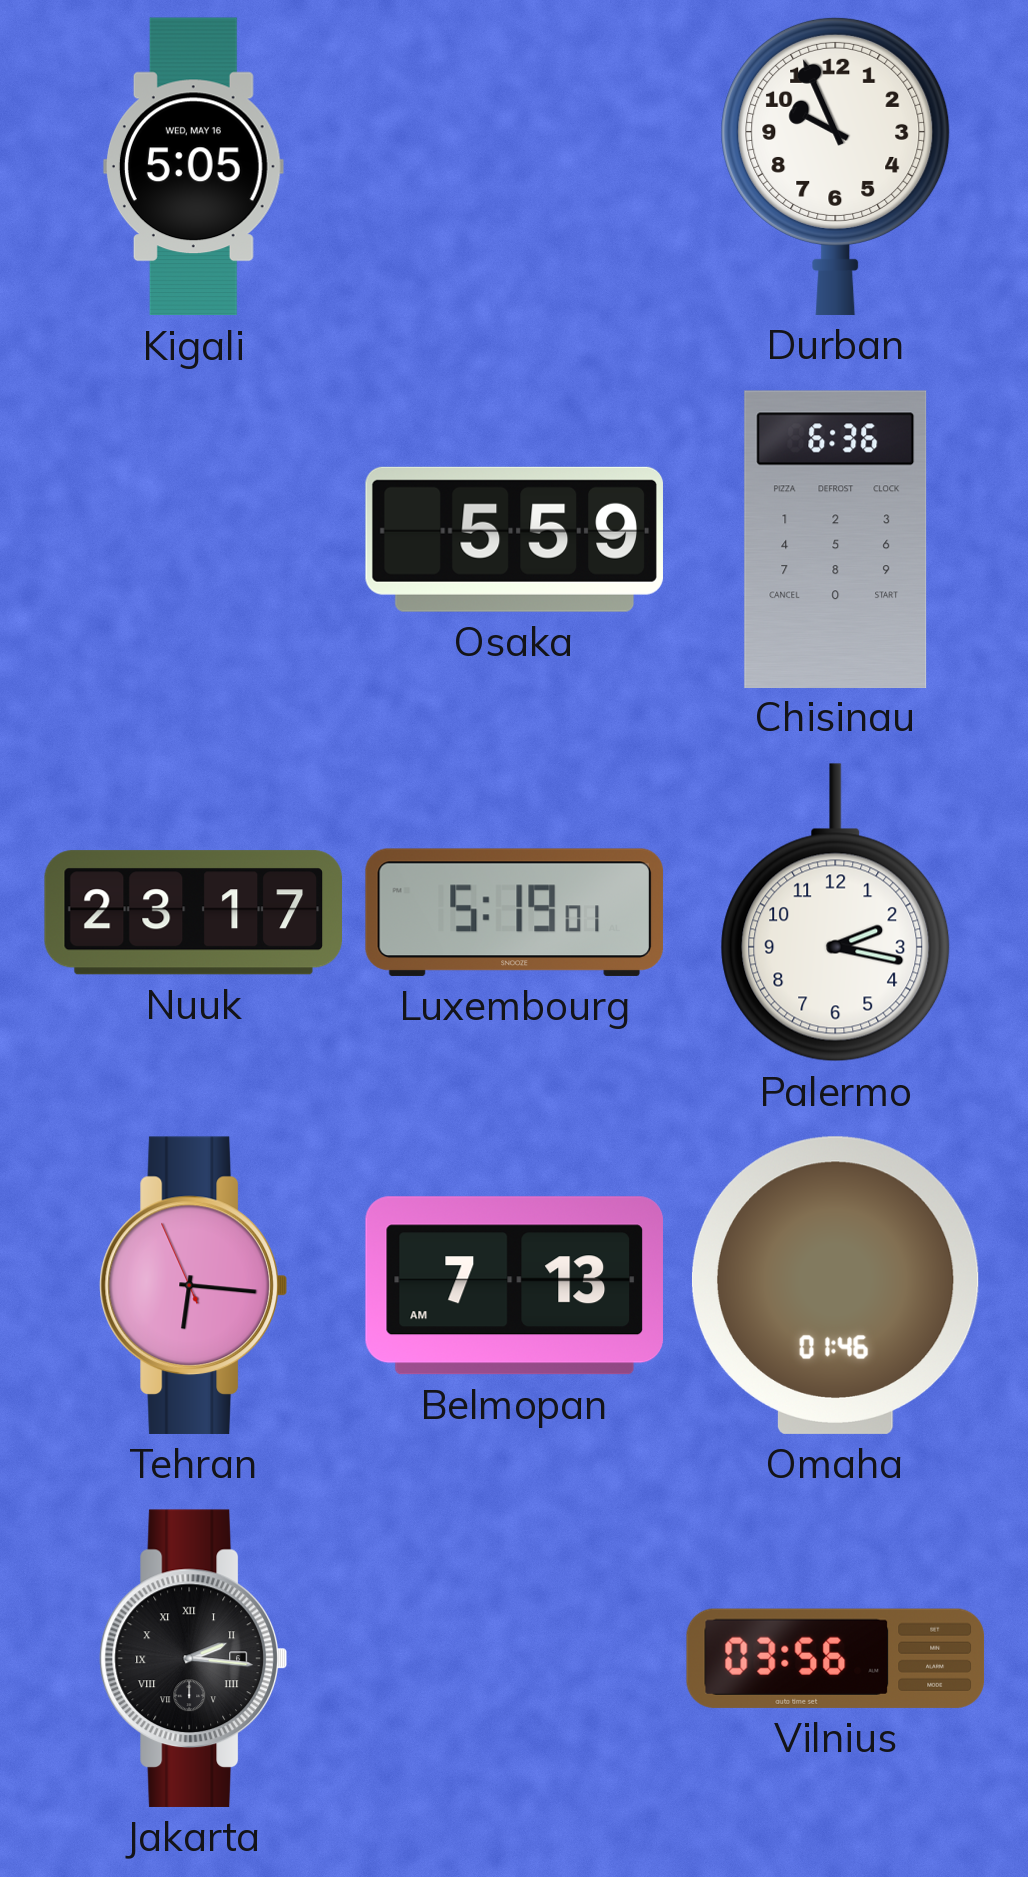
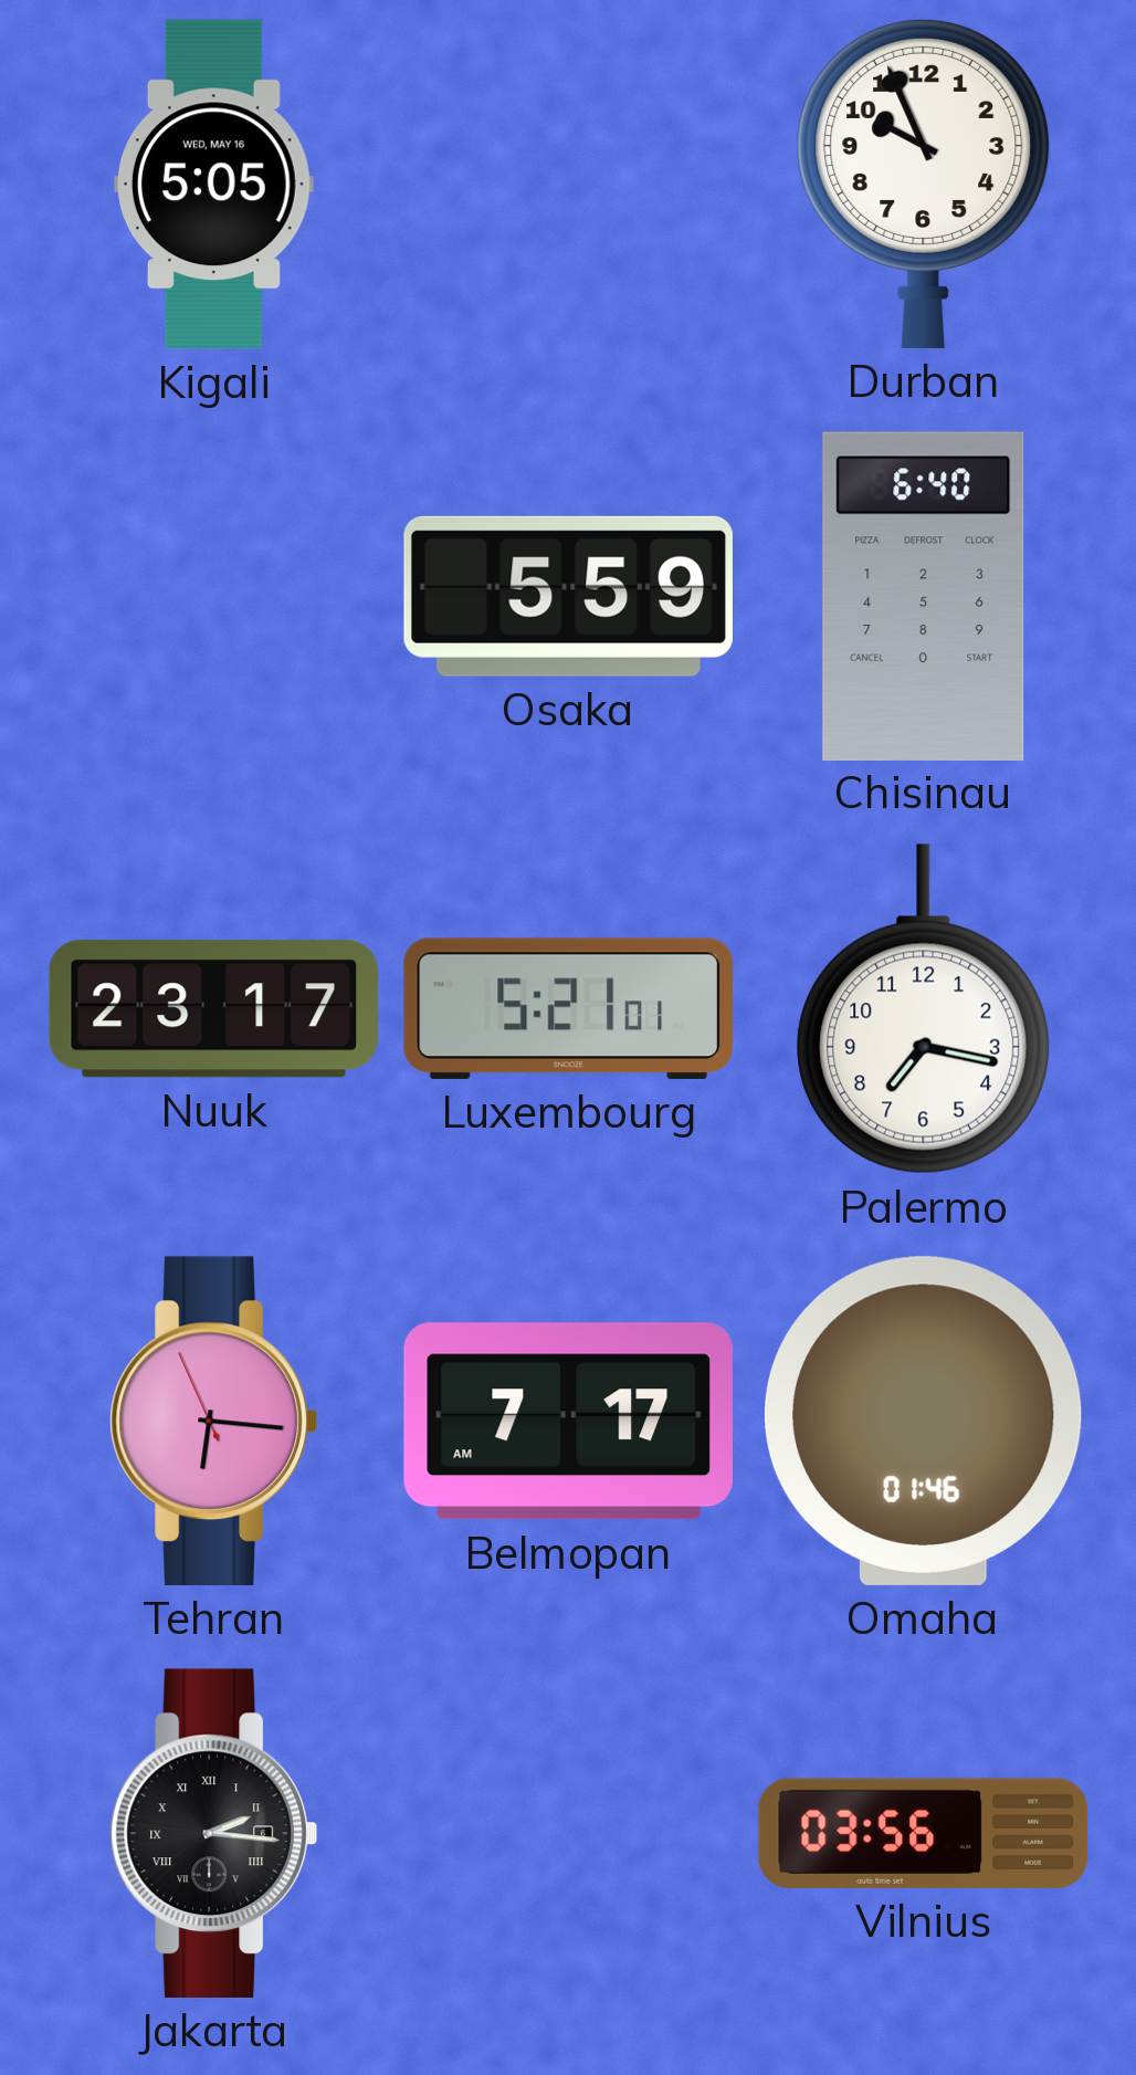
Chisinau: 6:36 -> 6:40
Luxembourg: 5:19 -> 5:21
Palermo: 2:17 -> 7:17
Belmopan: 7:13 -> 7:17
